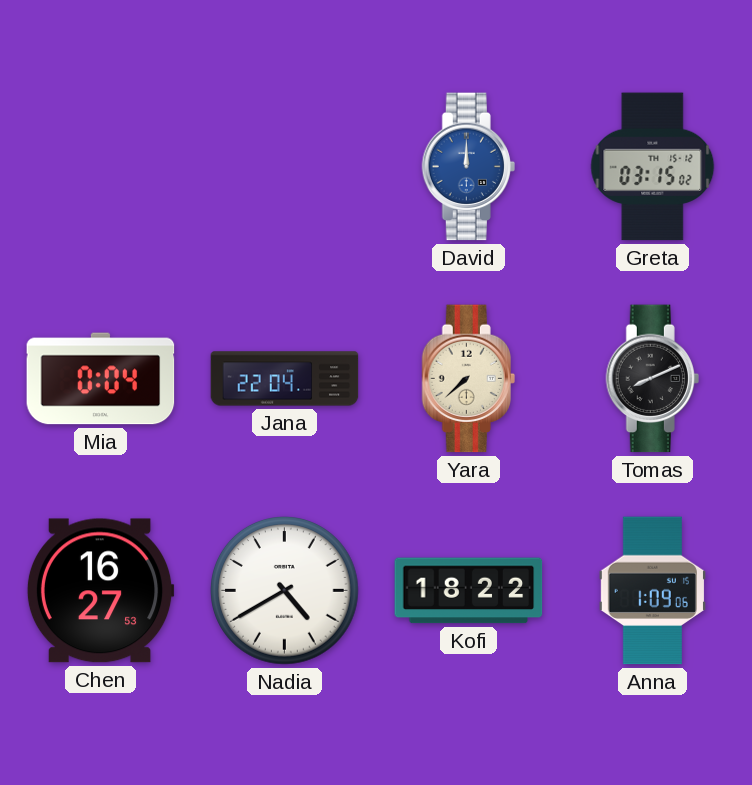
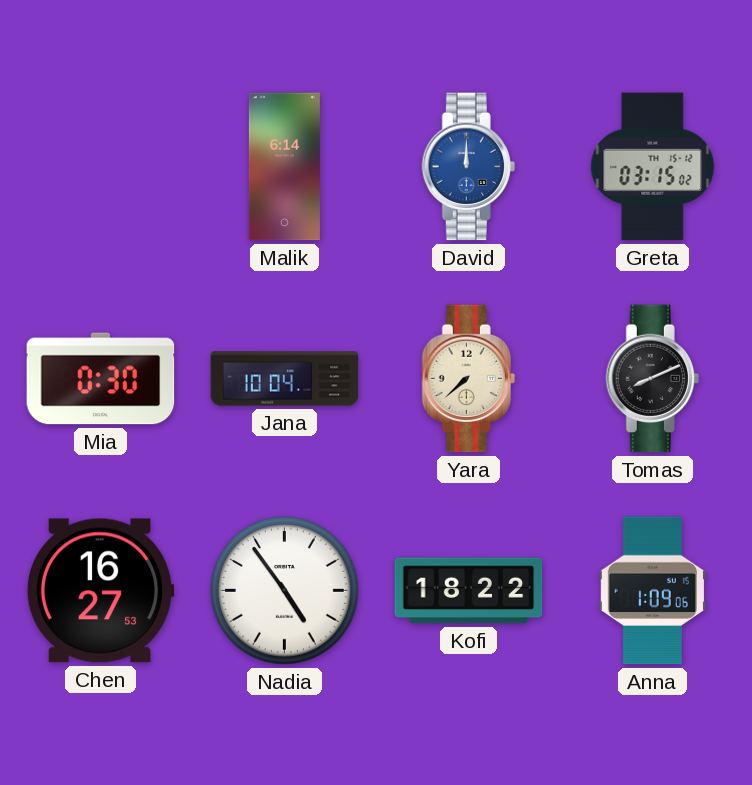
Malik: none -> 6:14
Mia: 0:04 -> 0:30
Jana: 22:04 -> 10:04
Nadia: 4:40 -> 4:54
